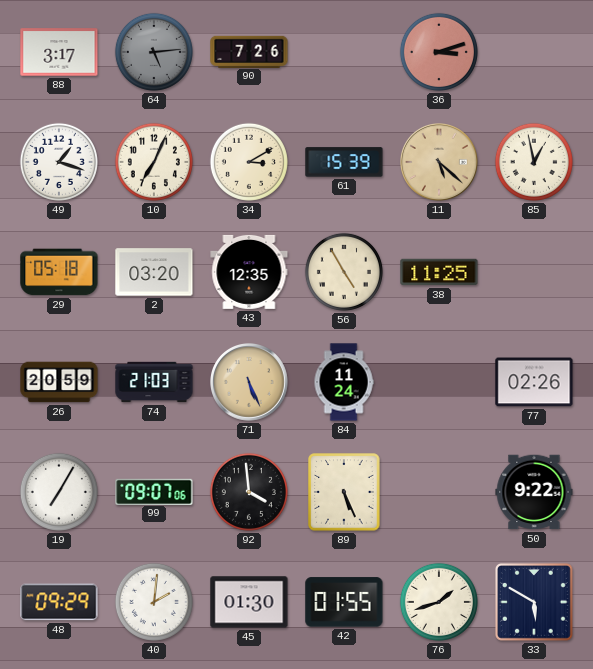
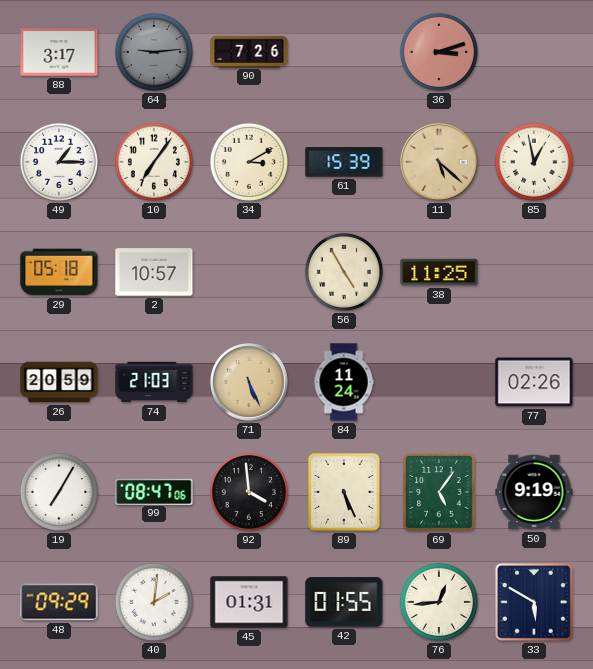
64: 5:14 -> 9:14
49: 1:18 -> 1:15
10: 7:04 -> 7:06
2: 03:20 -> 10:57
43: 12:35 -> none
99: 09:07 -> 08:47
69: none -> 5:06
50: 9:22 -> 9:19
45: 01:30 -> 01:31
76: 1:42 -> 12:44
